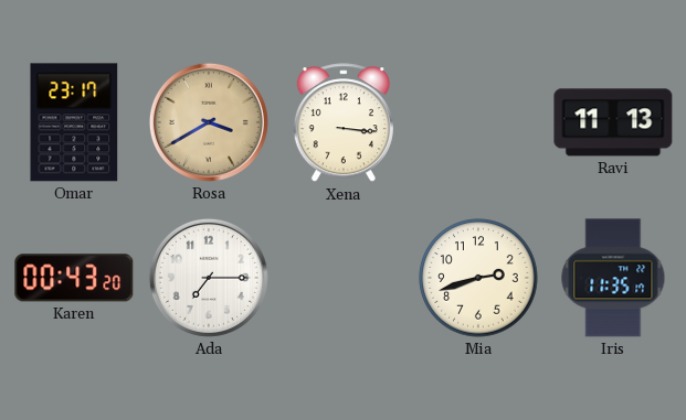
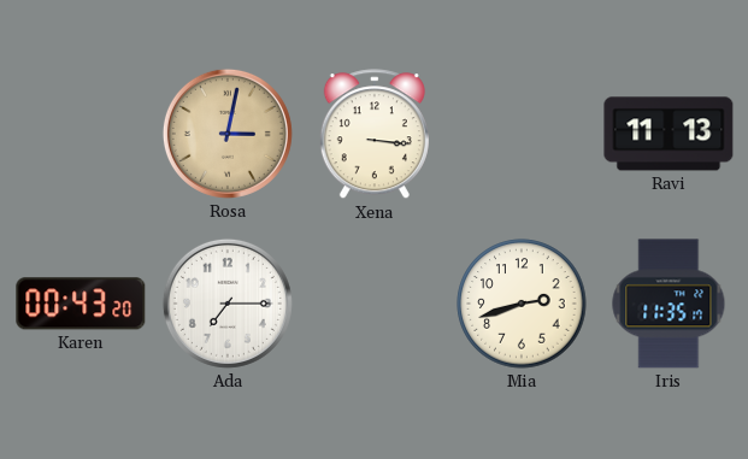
Omar: 23:17 -> none
Rosa: 3:40 -> 3:02
